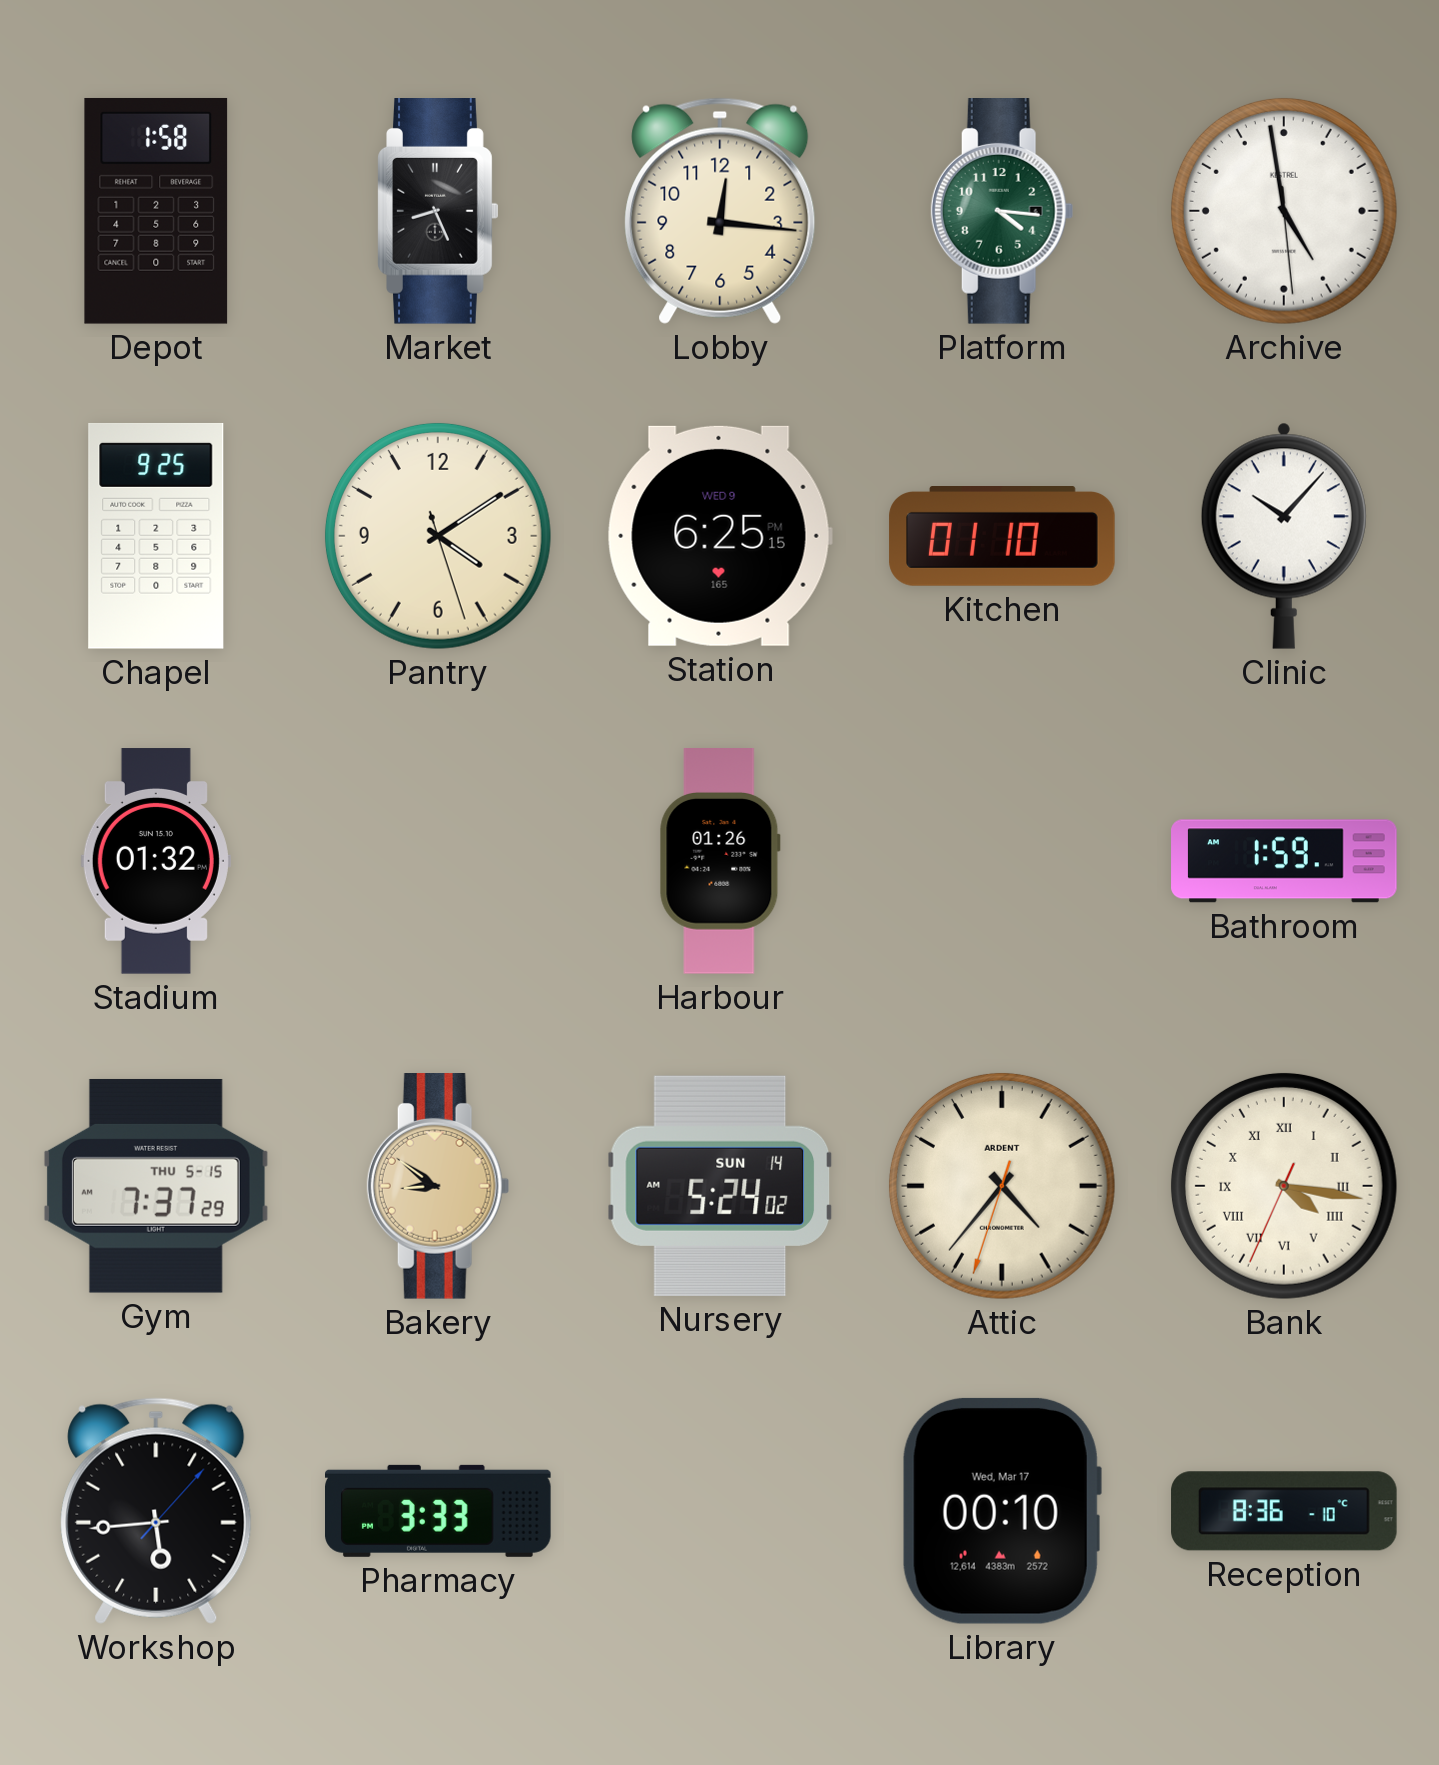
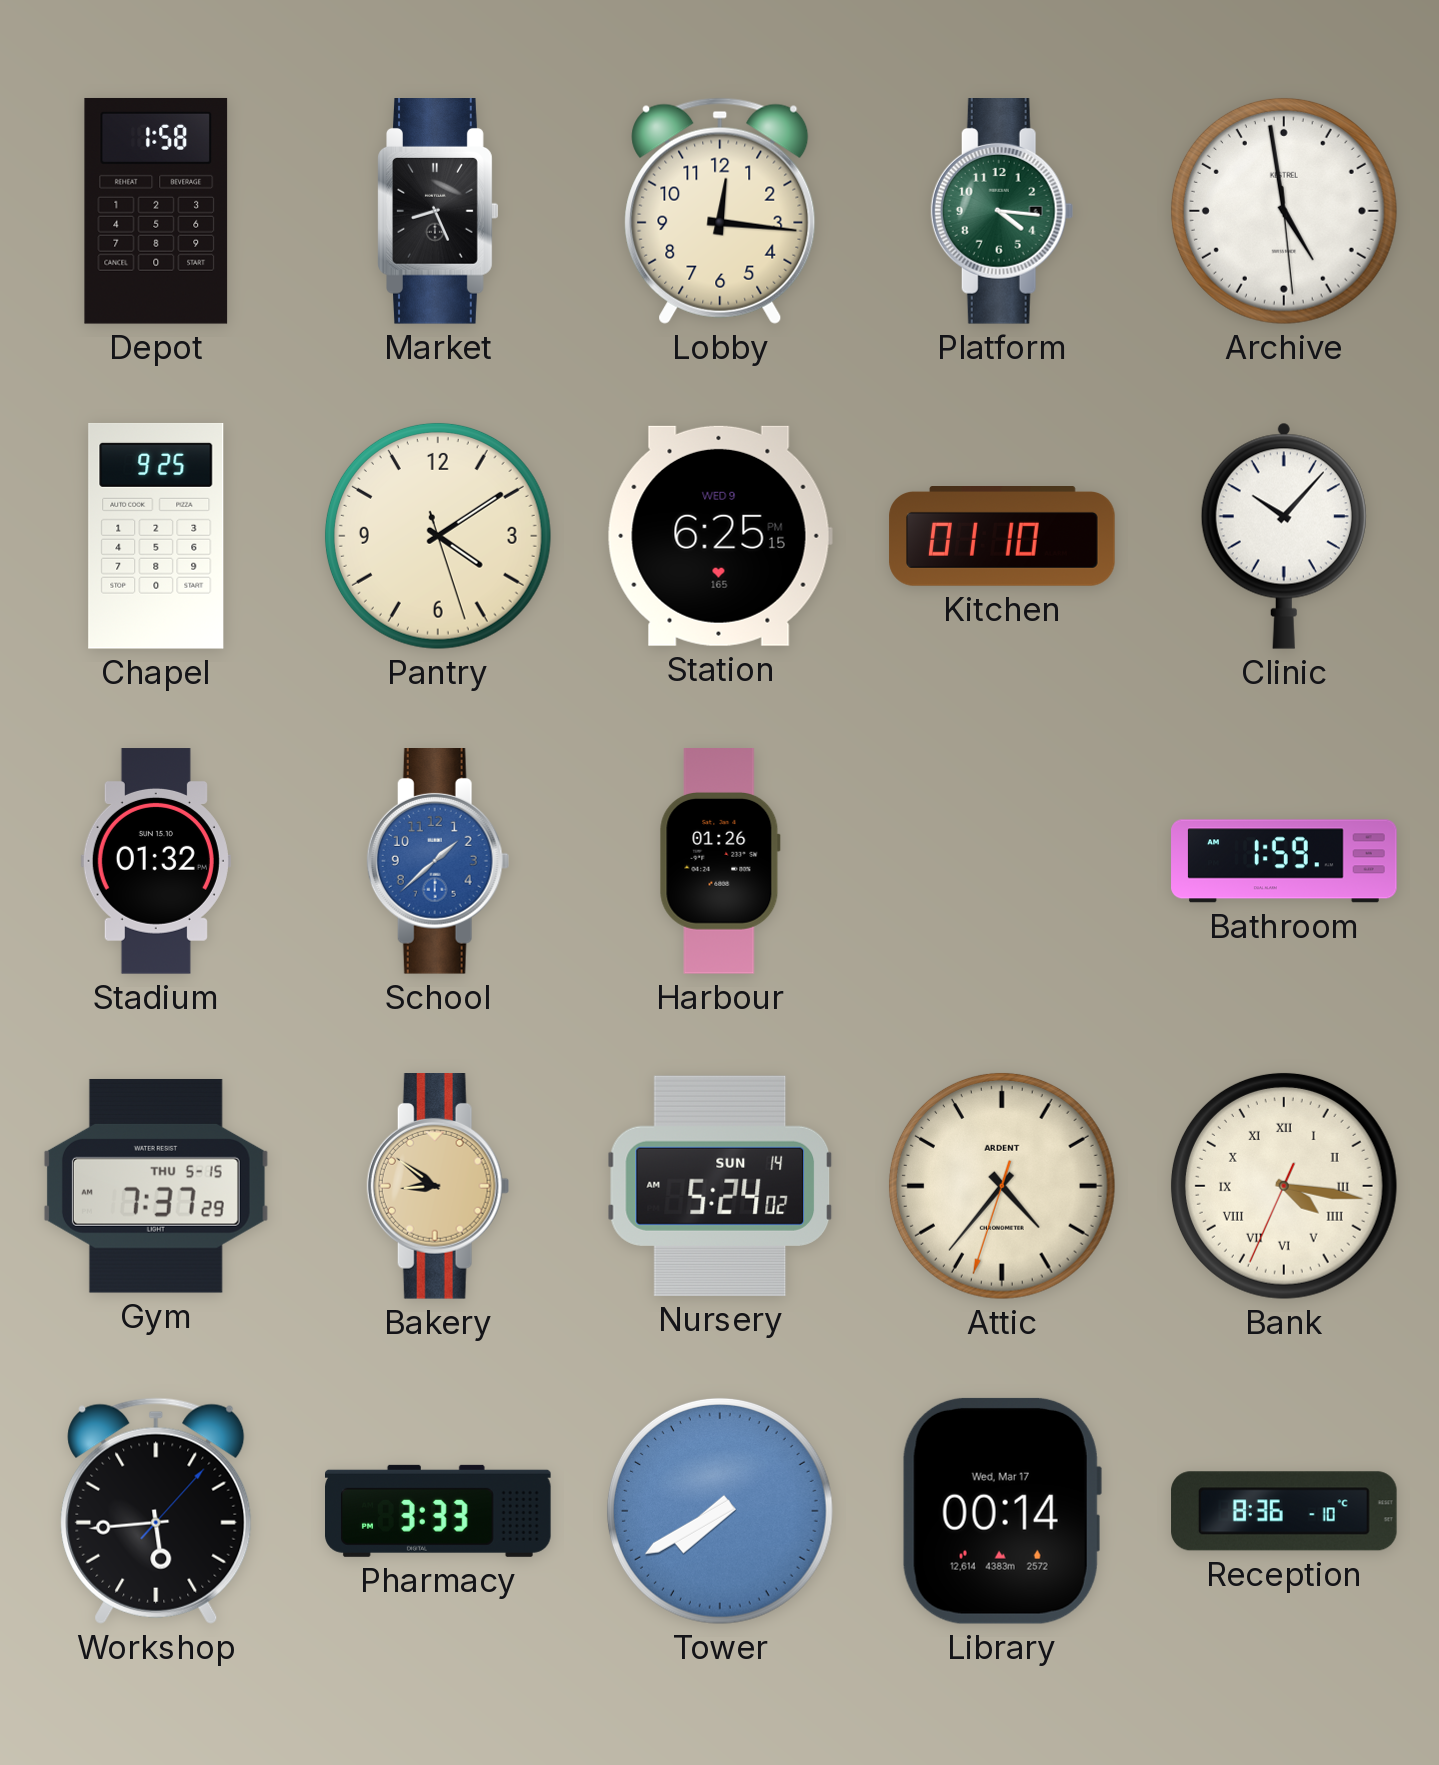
School: none -> 1:38
Tower: none -> 7:40
Library: 00:10 -> 00:14
